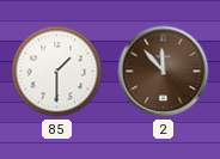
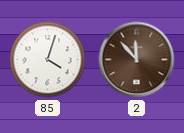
85: 1:30 -> 4:03
